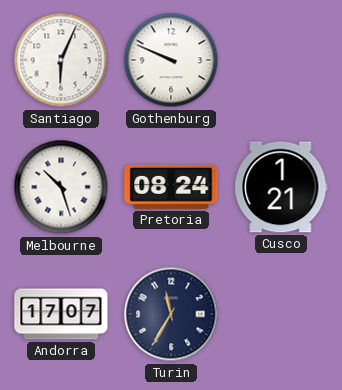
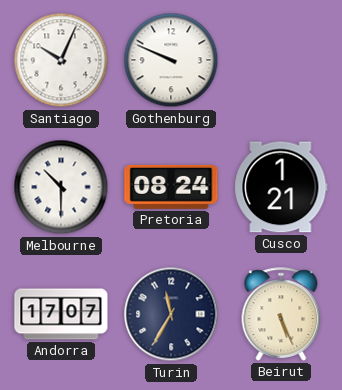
Santiago: 6:04 -> 10:04
Melbourne: 10:27 -> 10:30
Beirut: none -> 5:26
